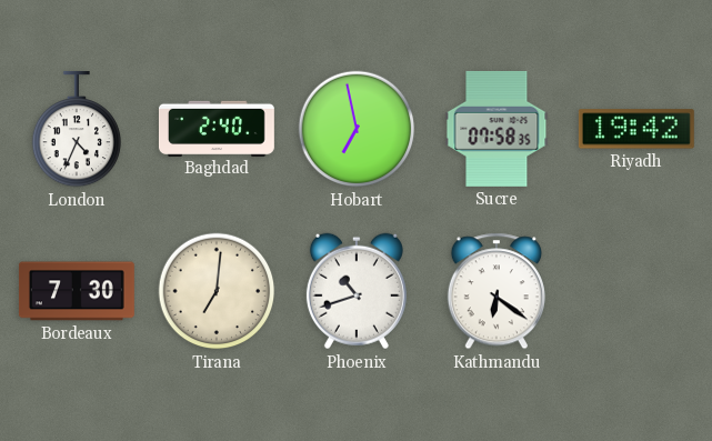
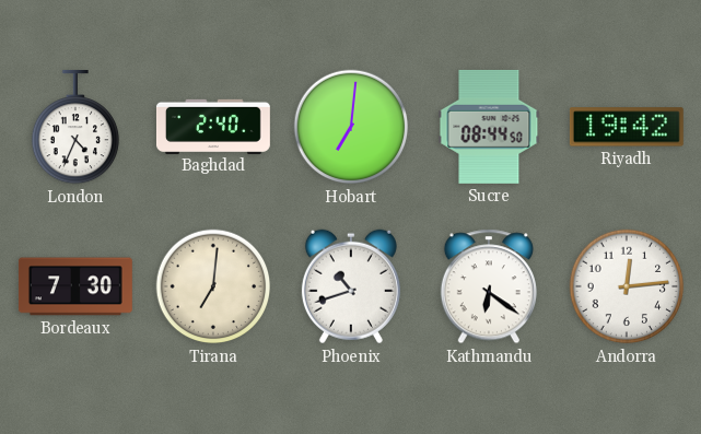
Hobart: 6:58 -> 7:01
Sucre: 07:58 -> 08:44
Andorra: none -> 12:14
